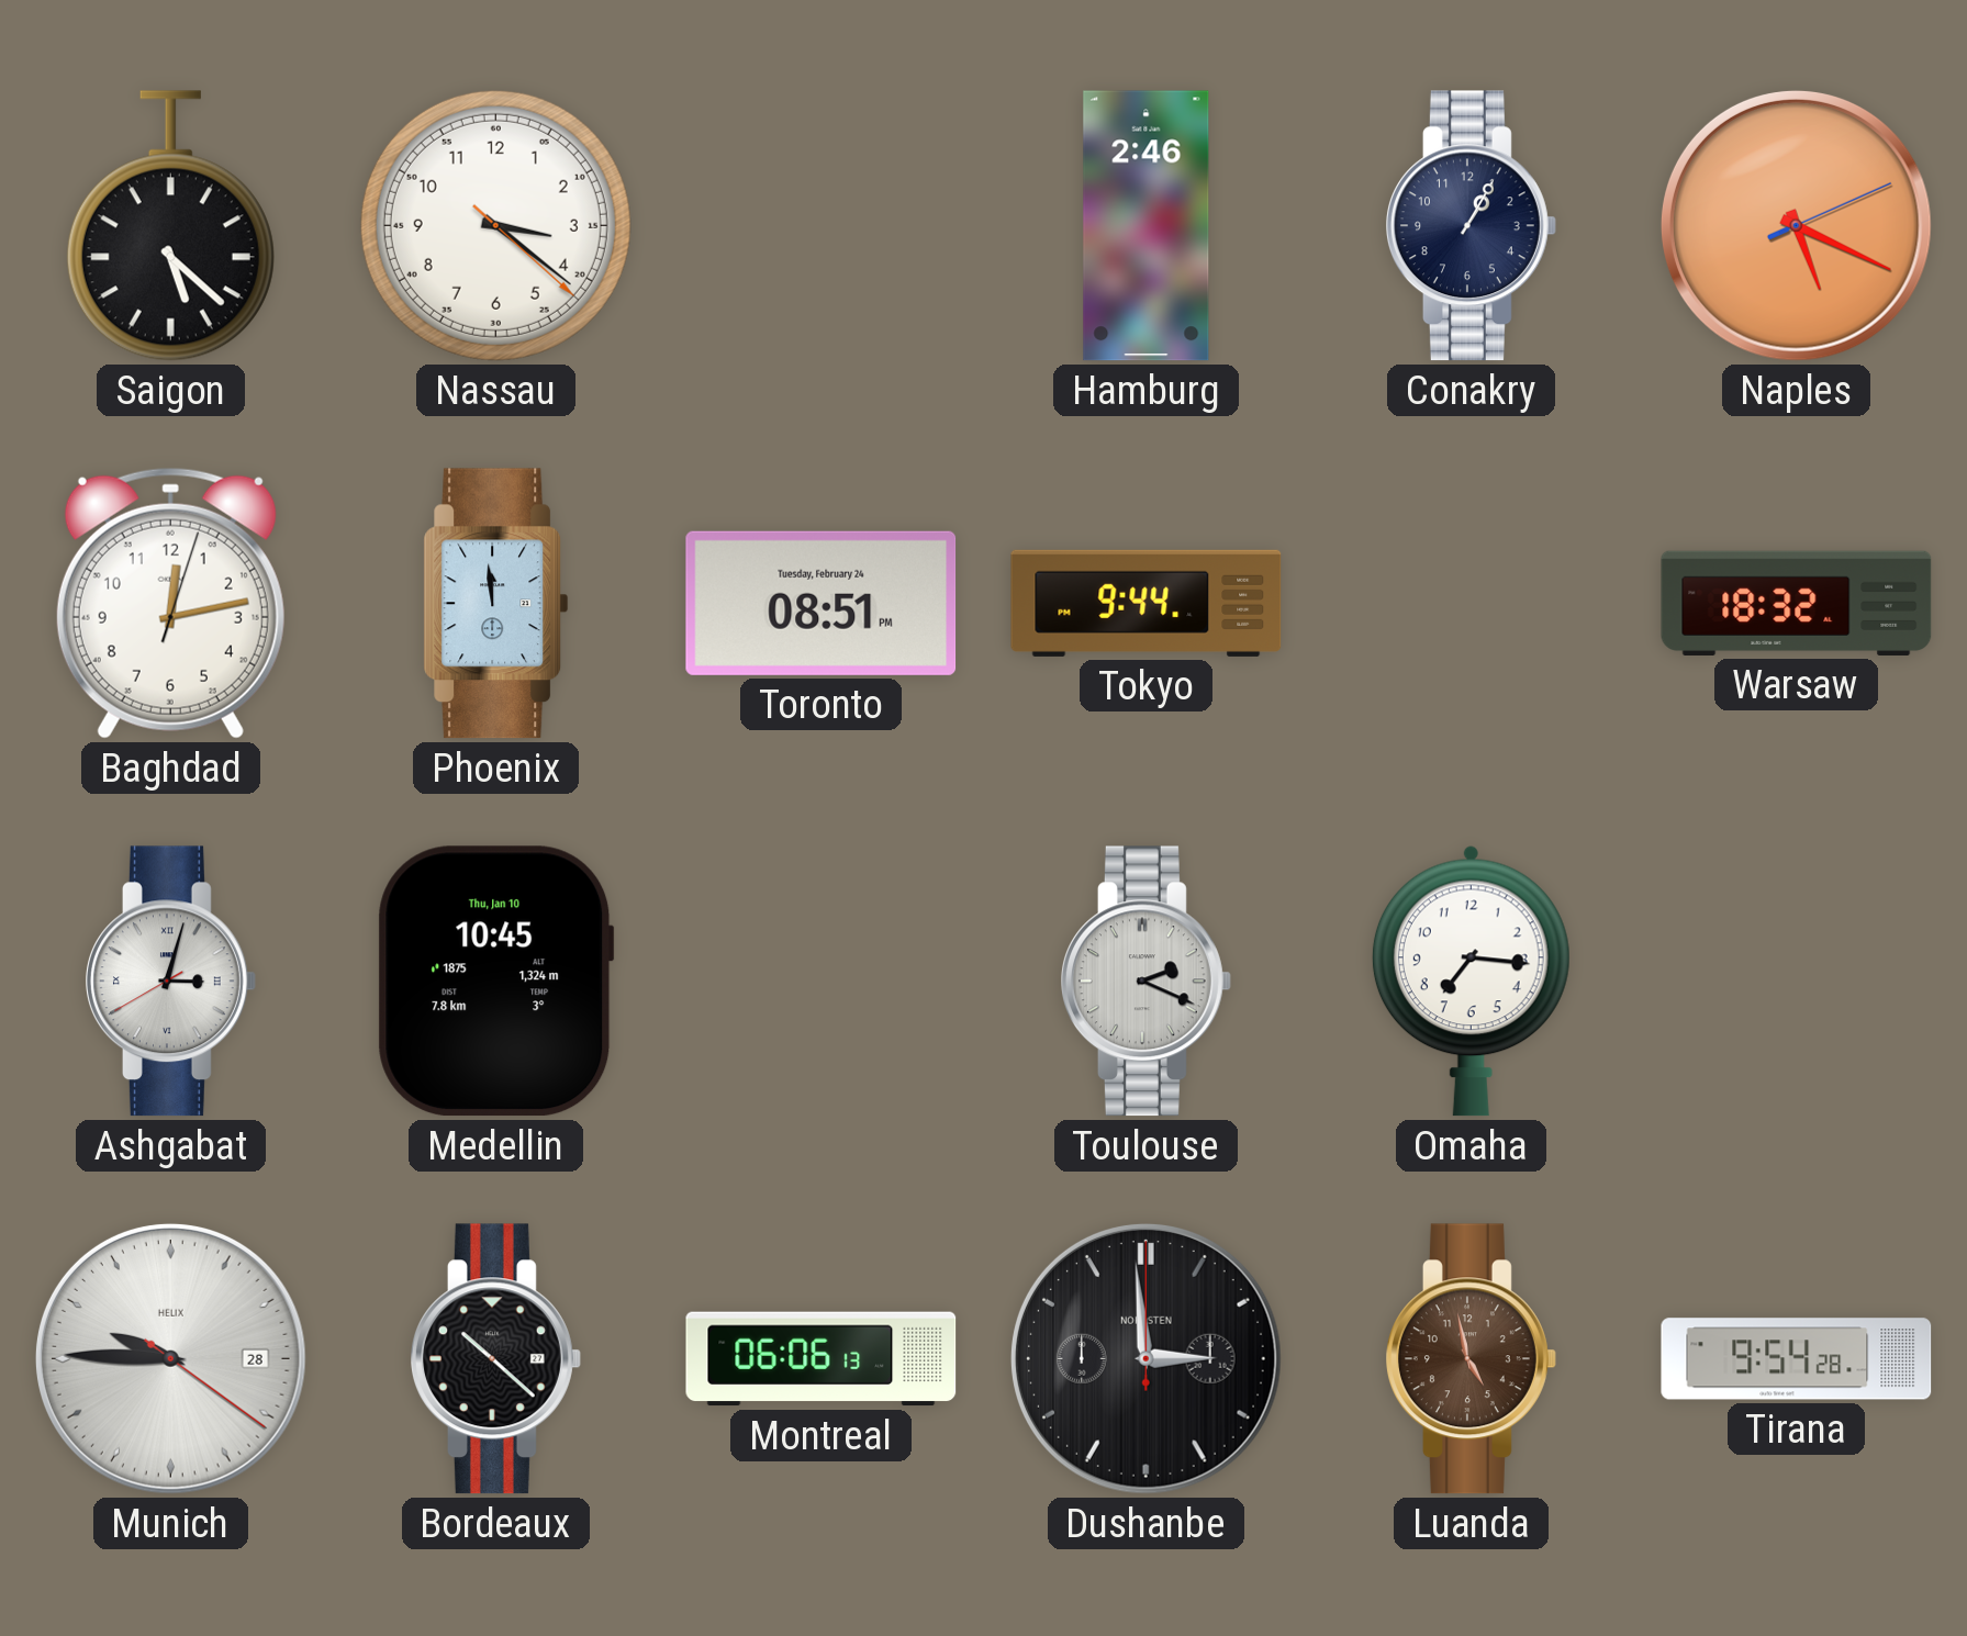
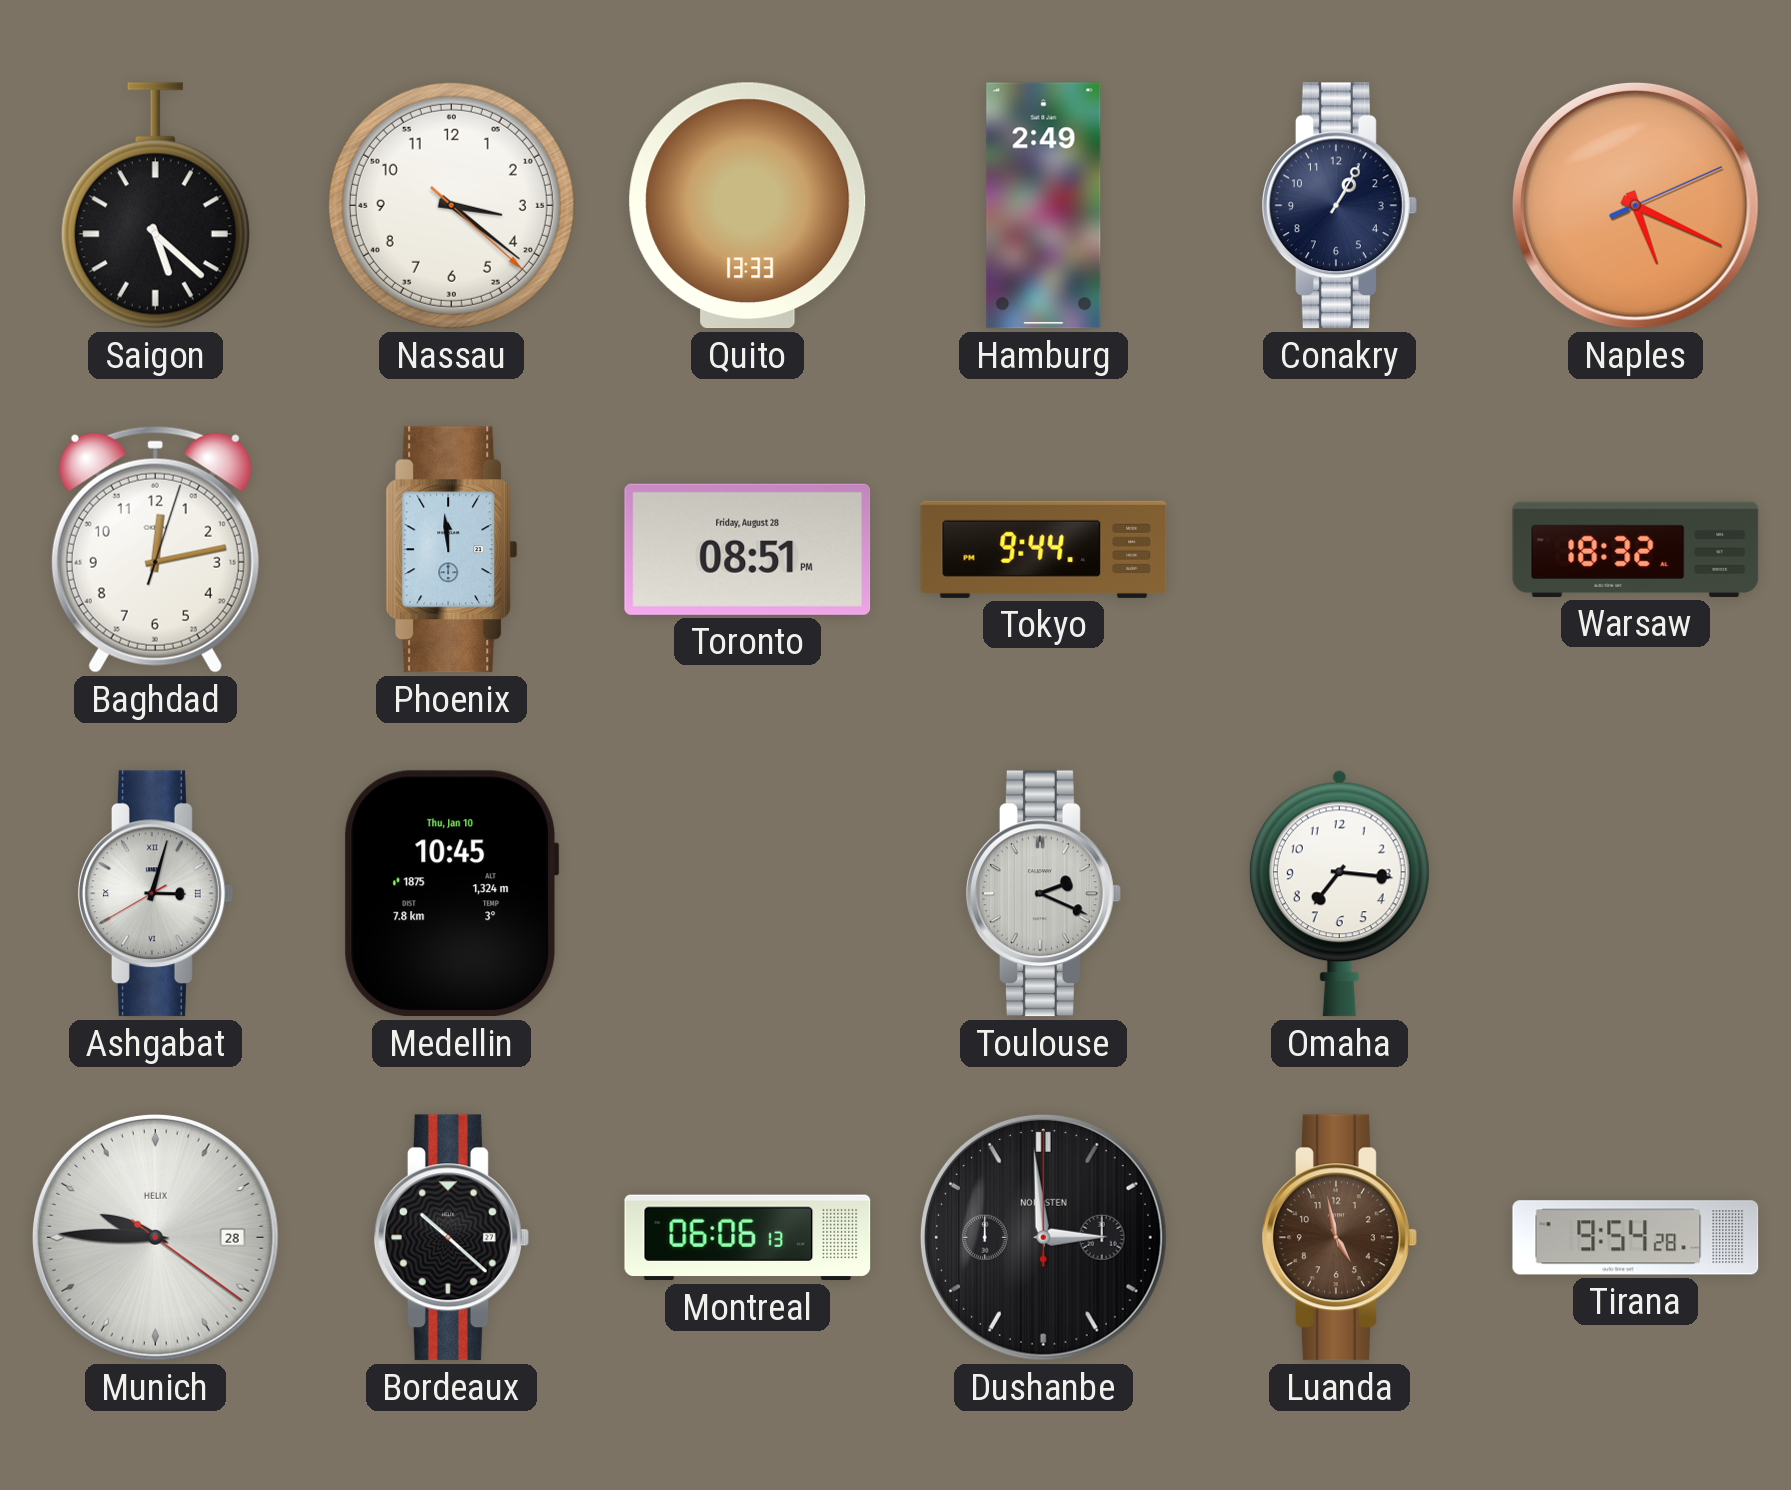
Quito: none -> 13:33
Hamburg: 2:46 -> 2:49
Toronto date: Tuesday, February 24 -> Friday, August 28
